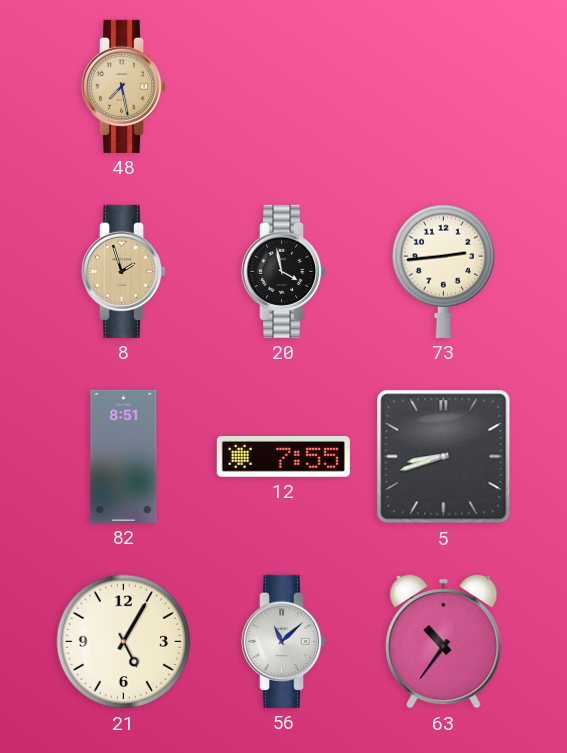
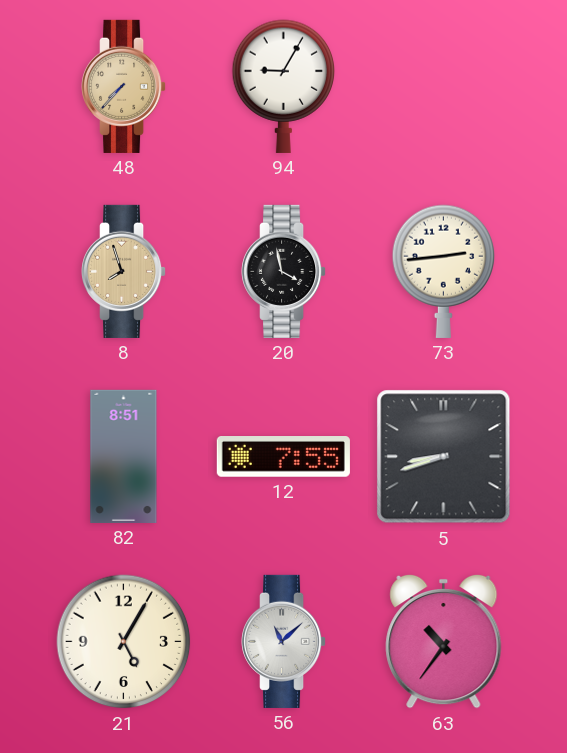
48: 7:28 -> 7:37
94: none -> 9:05
8: 1:57 -> 7:57
